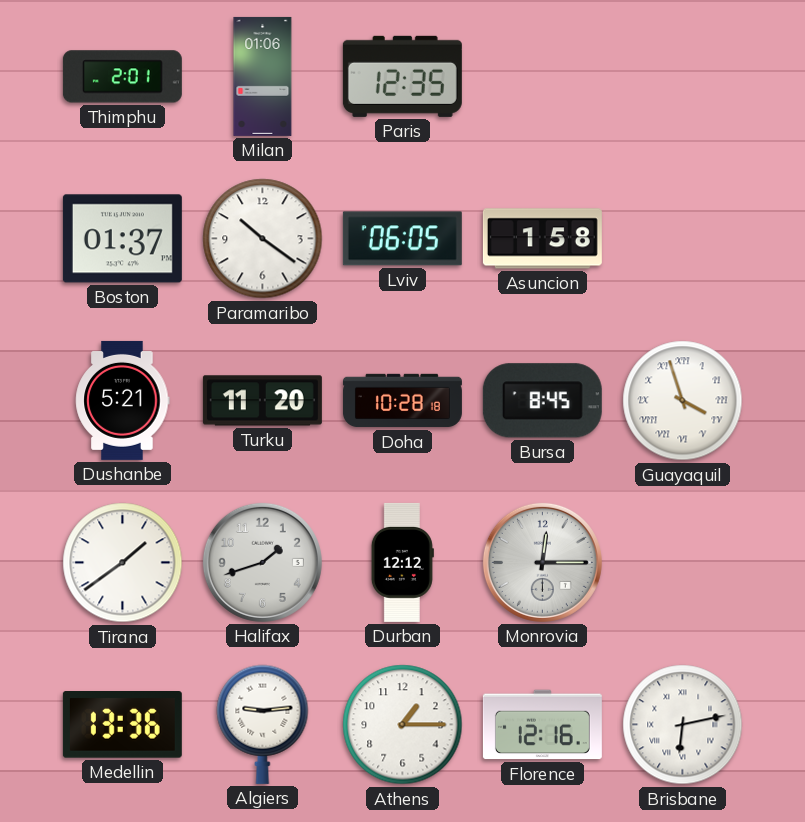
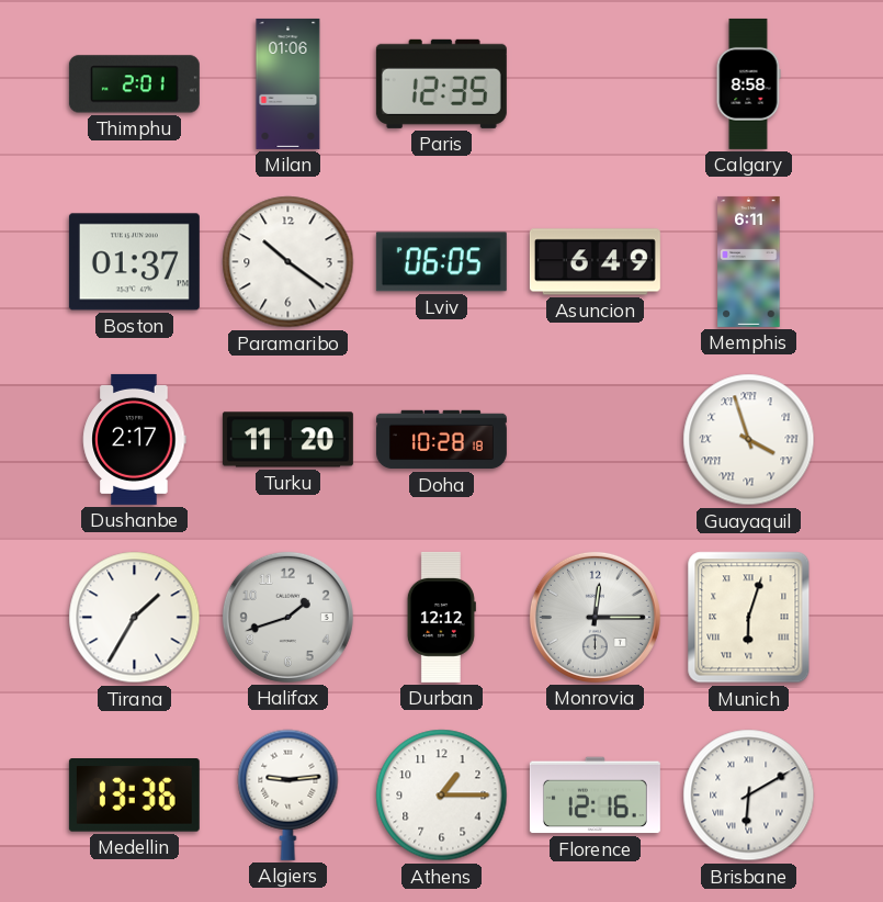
Calgary: none -> 8:58
Asuncion: 1:58 -> 6:49
Memphis: none -> 6:11
Dushanbe: 5:21 -> 2:17
Bursa: 8:45 -> none
Tirana: 1:39 -> 1:35
Munich: none -> 6:03
Brisbane: 6:13 -> 6:10
